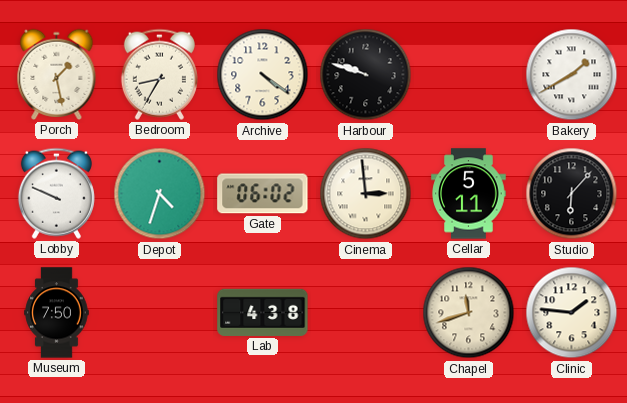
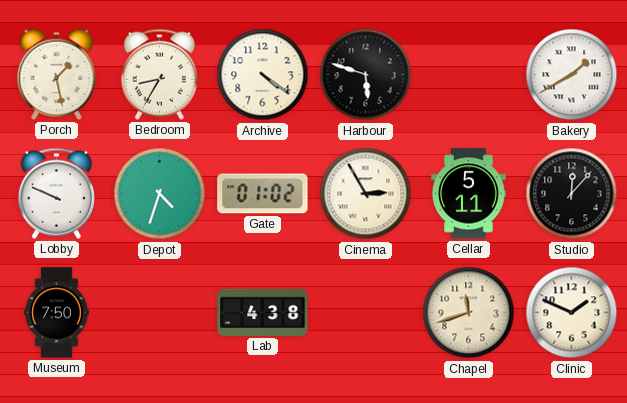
Harbour: 9:48 -> 5:48
Gate: 06:02 -> 01:02
Cinema: 2:59 -> 2:55
Studio: 6:07 -> 12:07
Clinic: 1:46 -> 1:49
